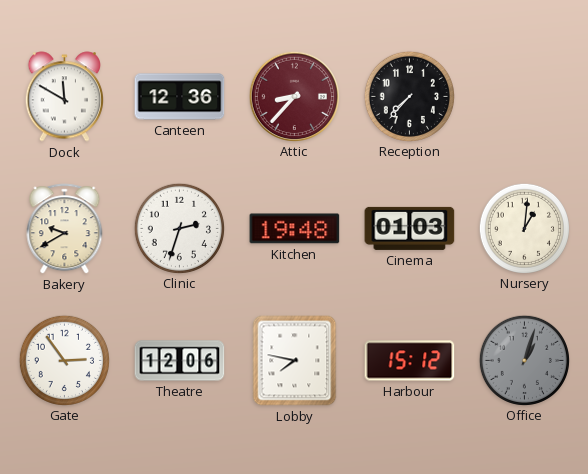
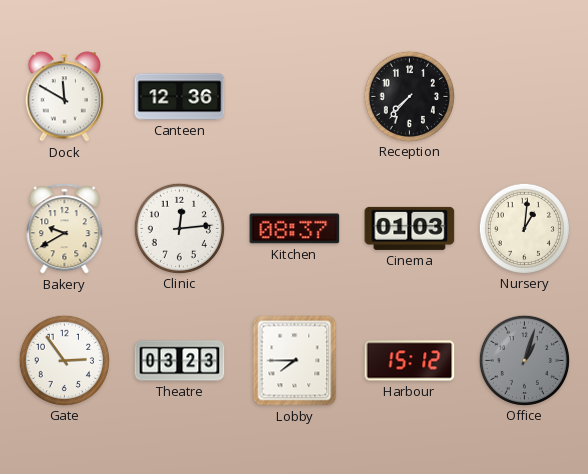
Attic: 8:37 -> none
Clinic: 2:33 -> 12:14
Kitchen: 19:48 -> 08:37
Theatre: 12:06 -> 03:23
Lobby: 7:47 -> 7:45
